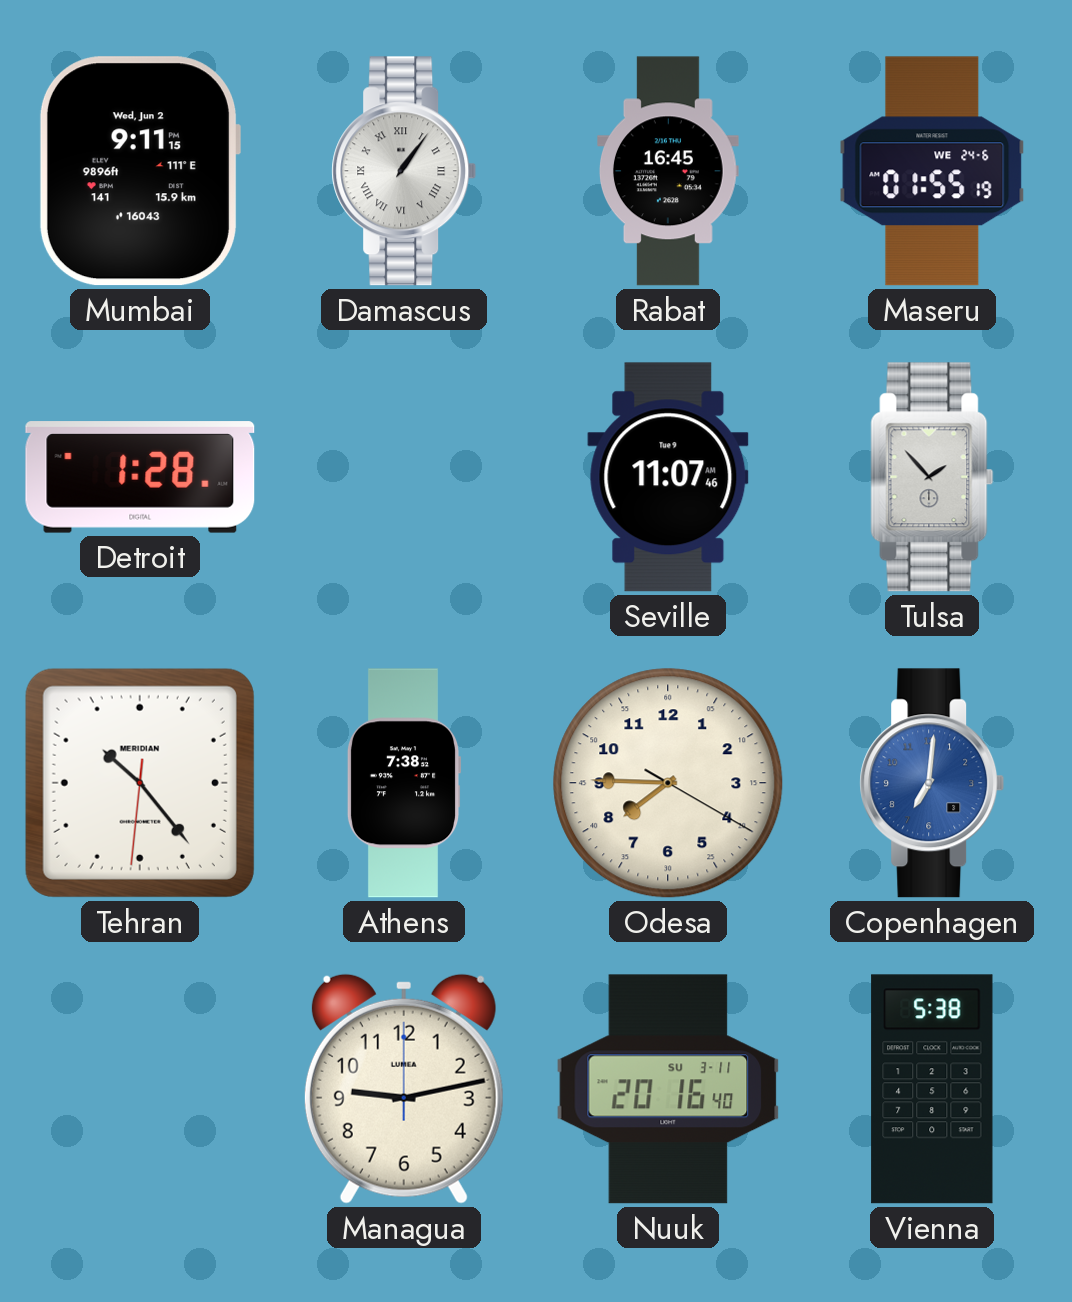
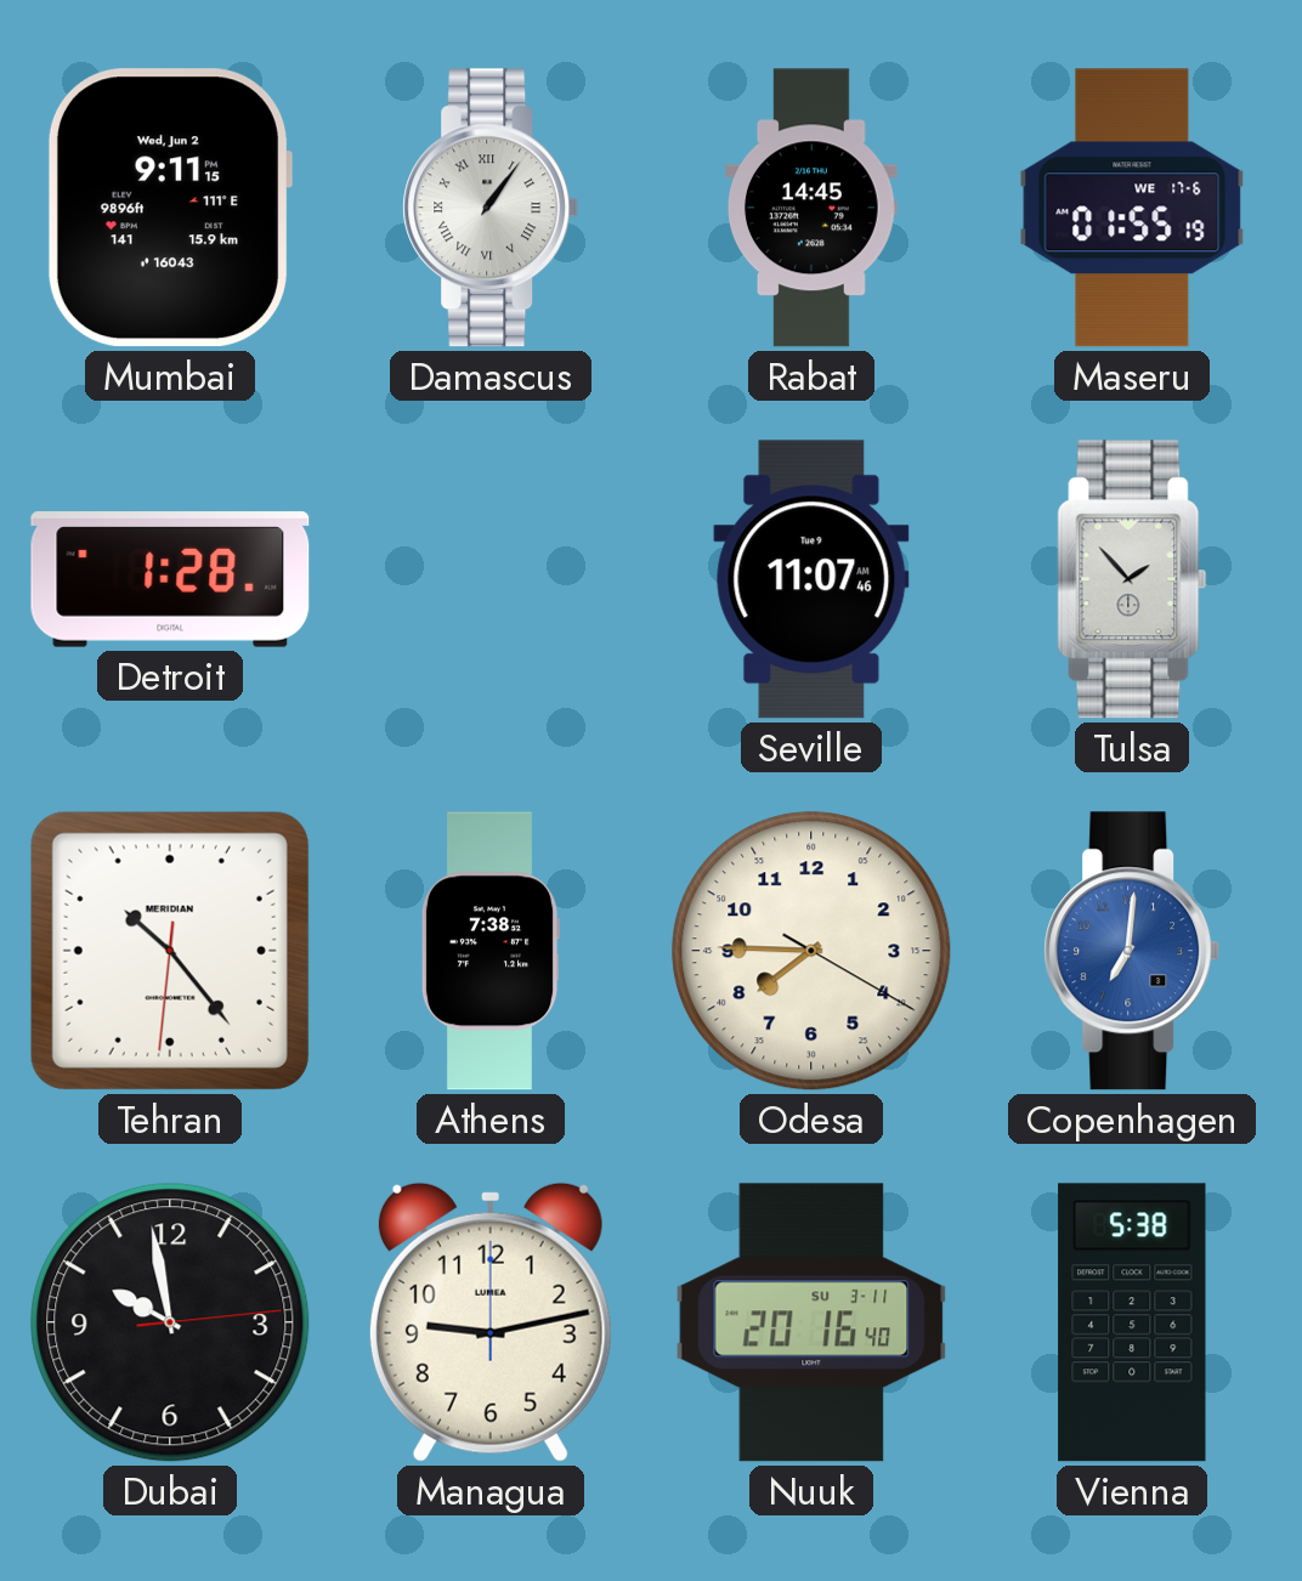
Rabat: 16:45 -> 14:45
Maseru date: WE 24-6 -> WE 17-6
Dubai: none -> 9:58
